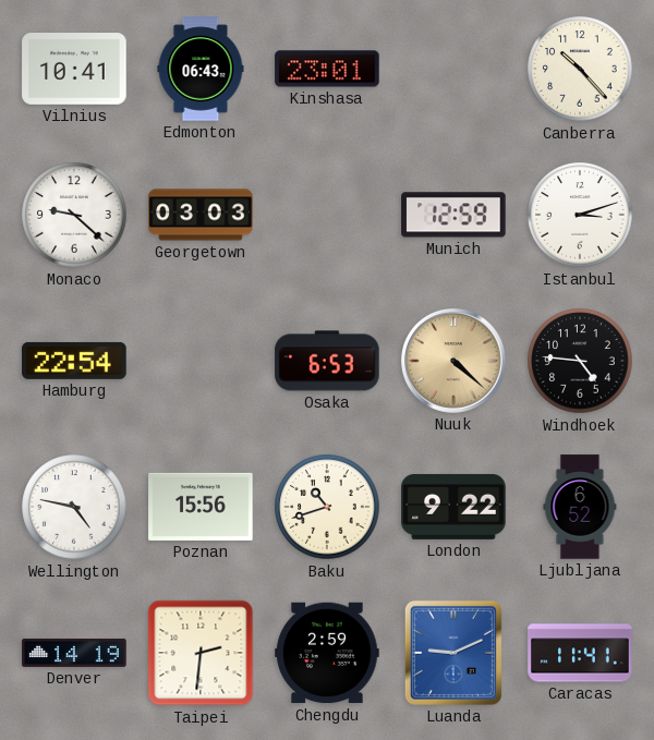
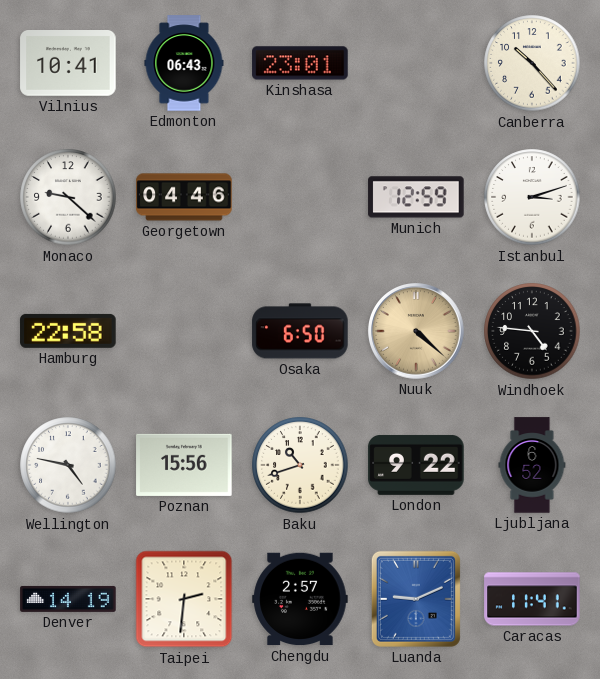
Georgetown: 03:03 -> 04:46
Hamburg: 22:54 -> 22:58
Osaka: 6:53 -> 6:50
Chengdu: 2:59 -> 2:57
